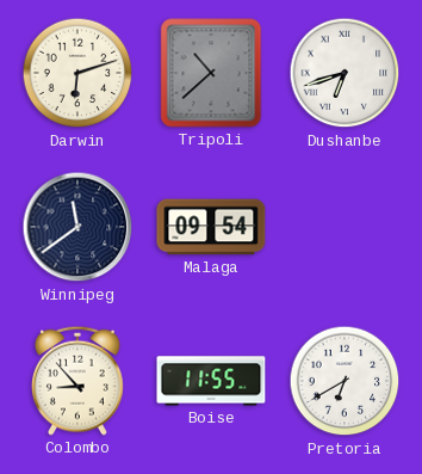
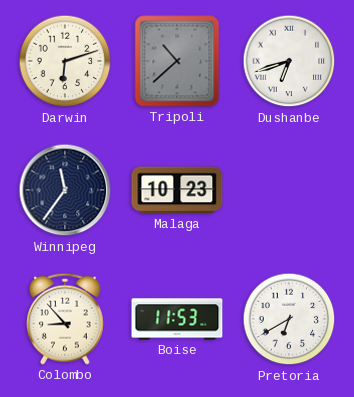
Winnipeg: 11:39 -> 11:36
Malaga: 09:54 -> 10:23
Boise: 11:55 -> 11:53
